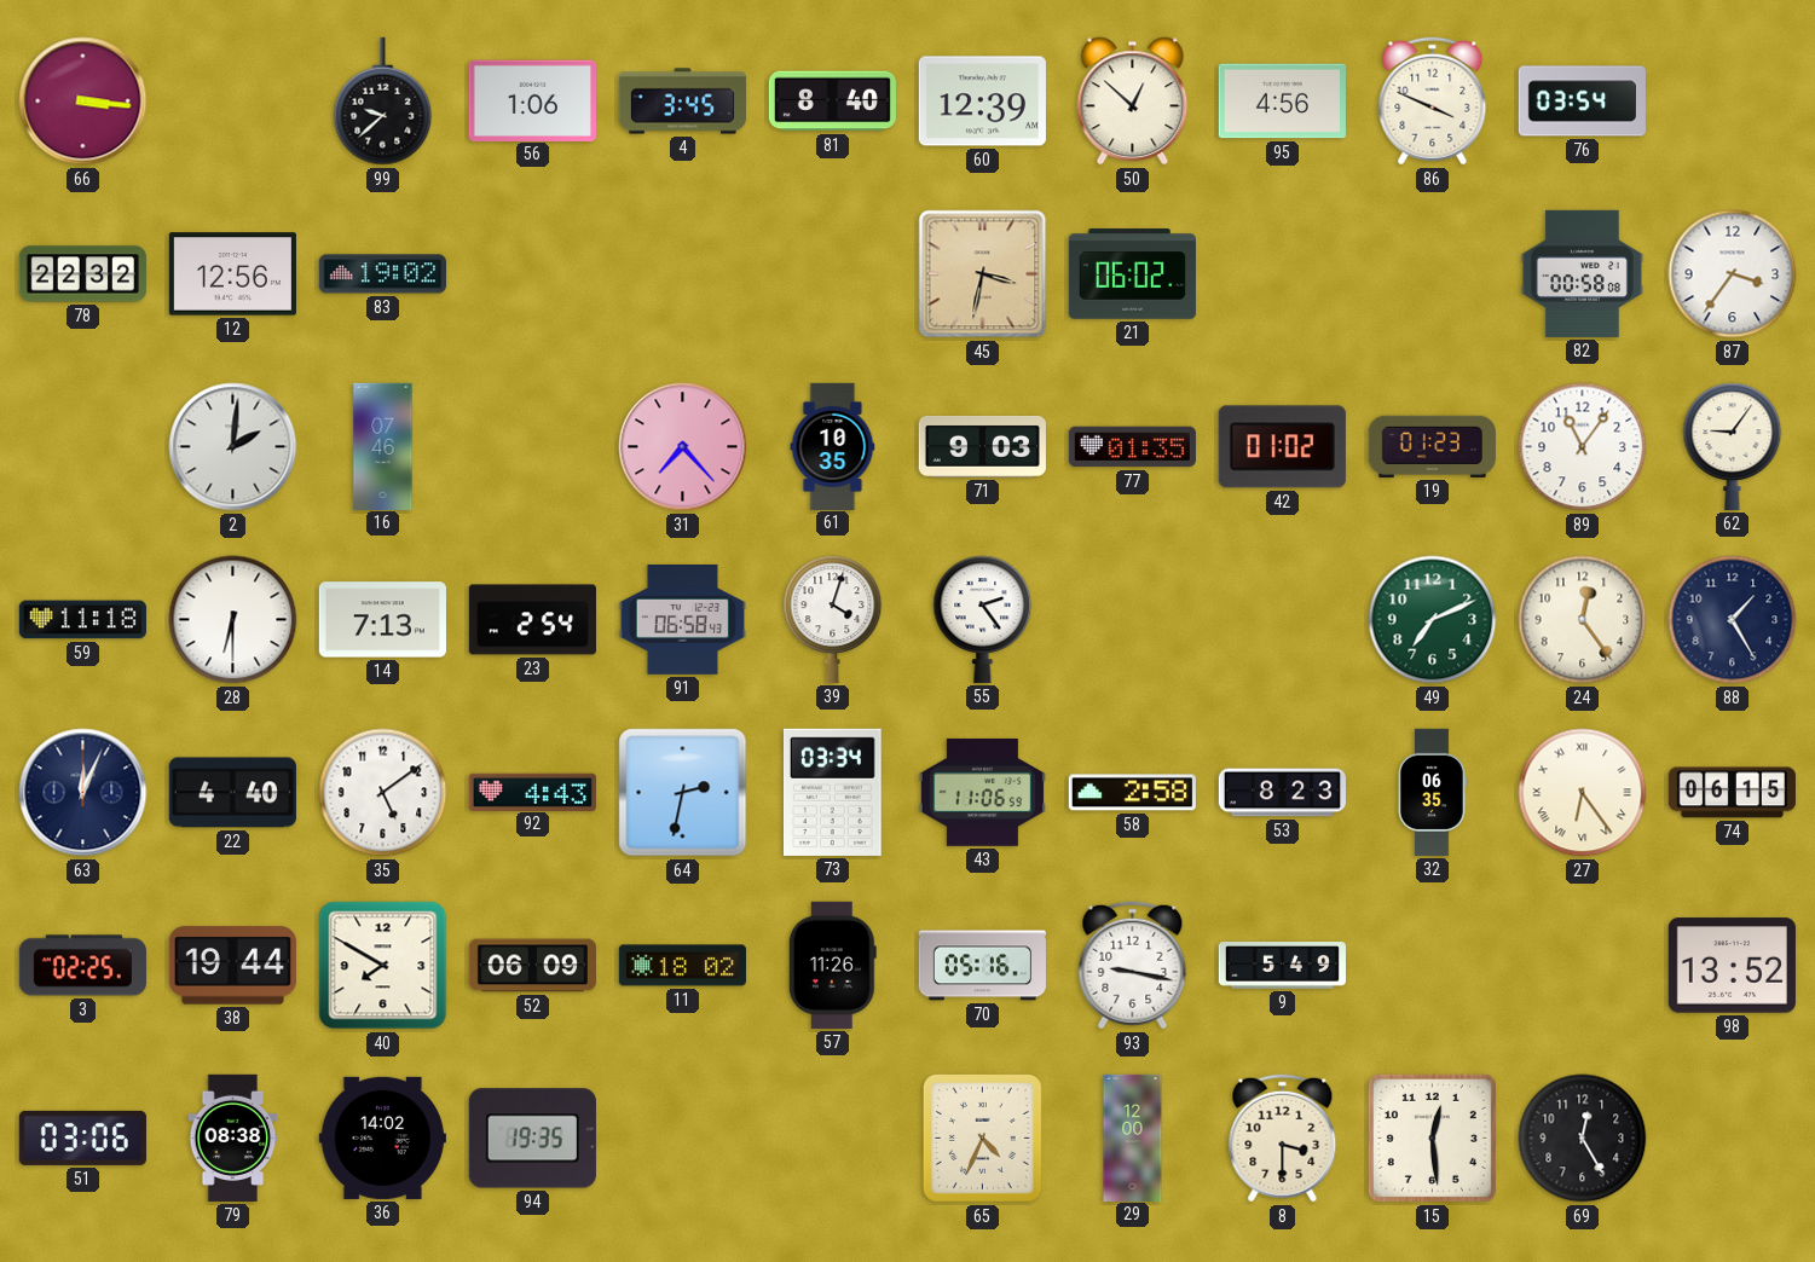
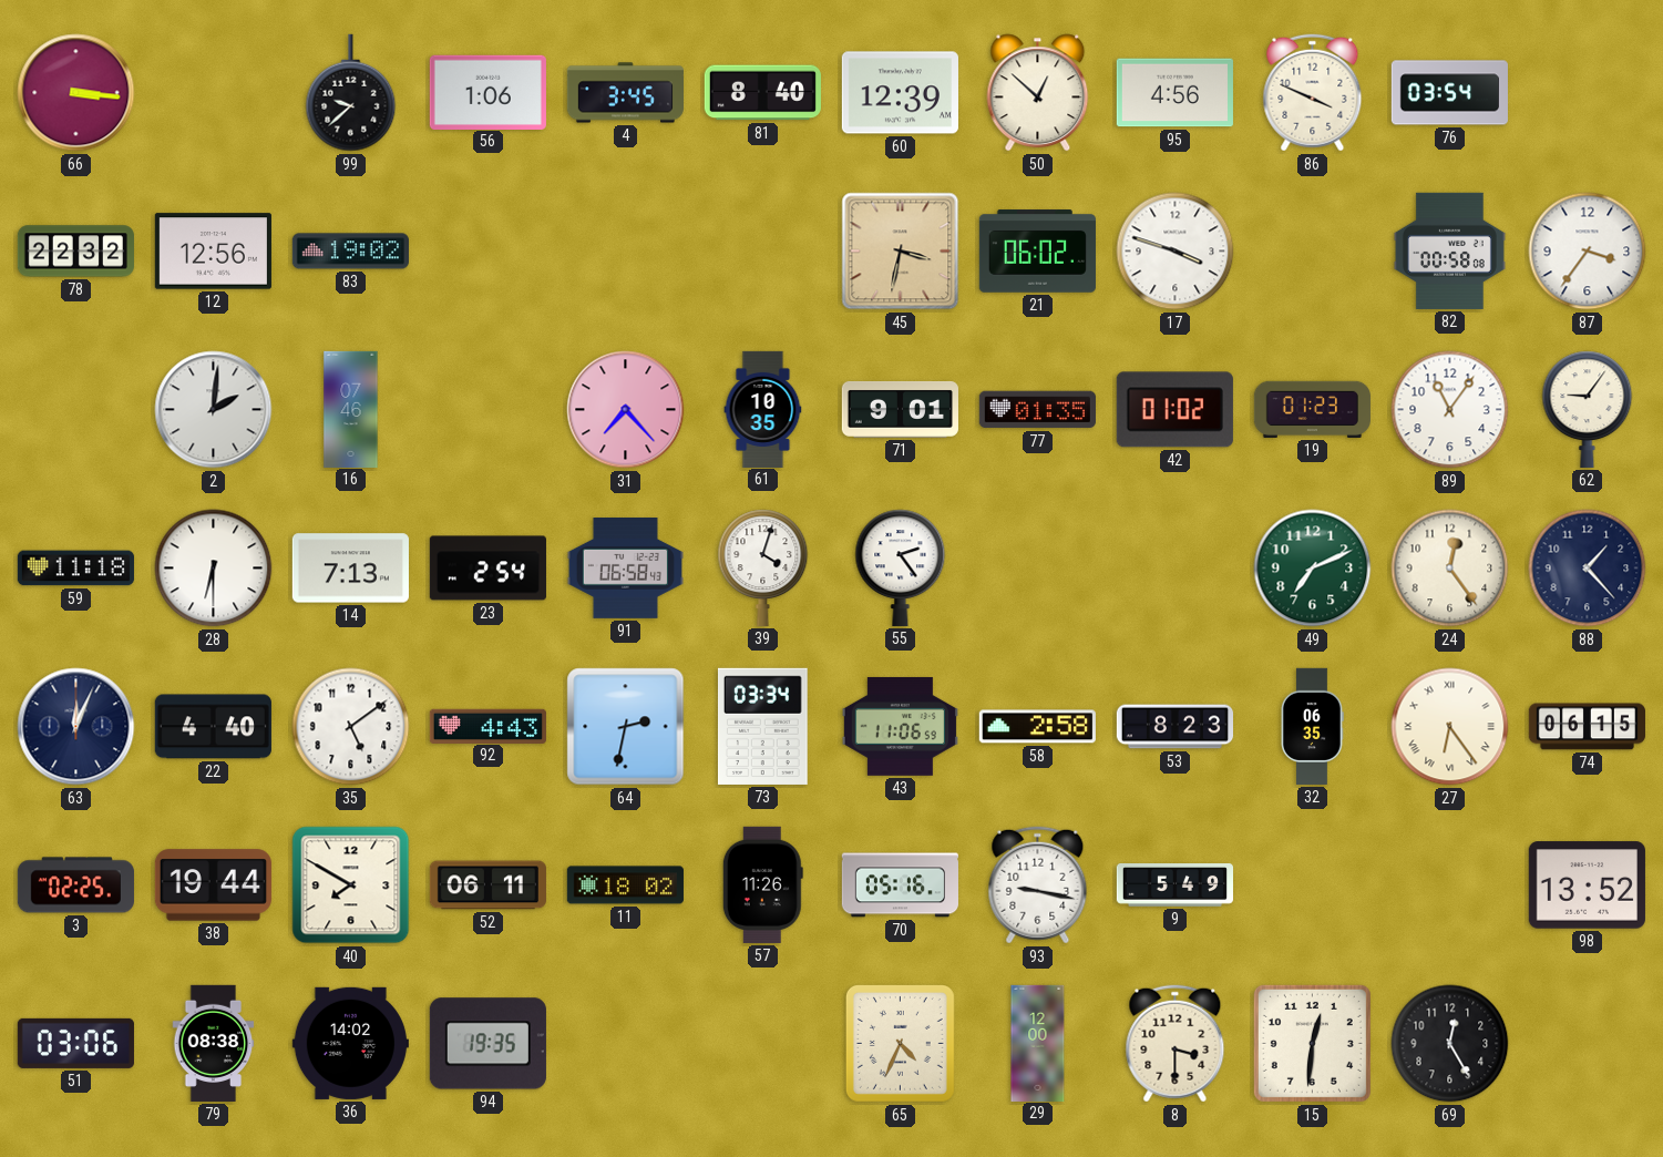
17: none -> 3:48
71: 9:03 -> 9:01
88: 1:25 -> 1:23
52: 06:09 -> 06:11
15: 12:29 -> 12:31
